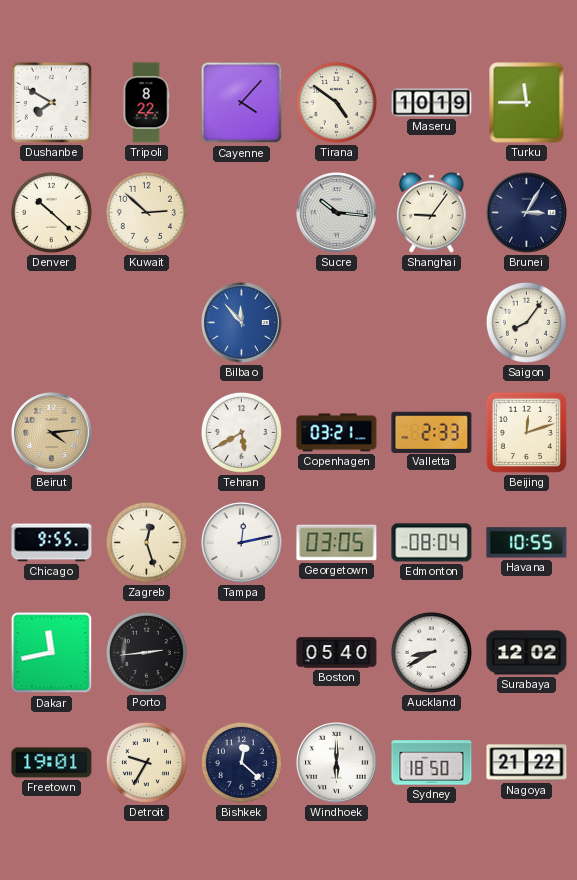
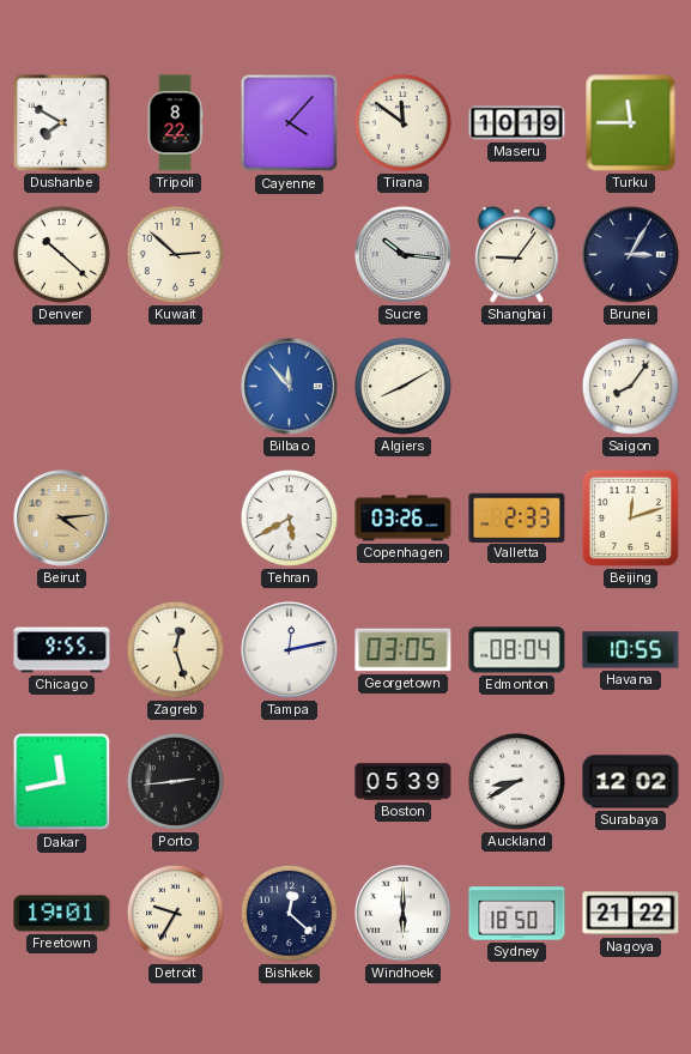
Tirana: 4:51 -> 11:51
Algiers: none -> 8:10
Copenhagen: 03:21 -> 03:26
Boston: 05:40 -> 05:39
